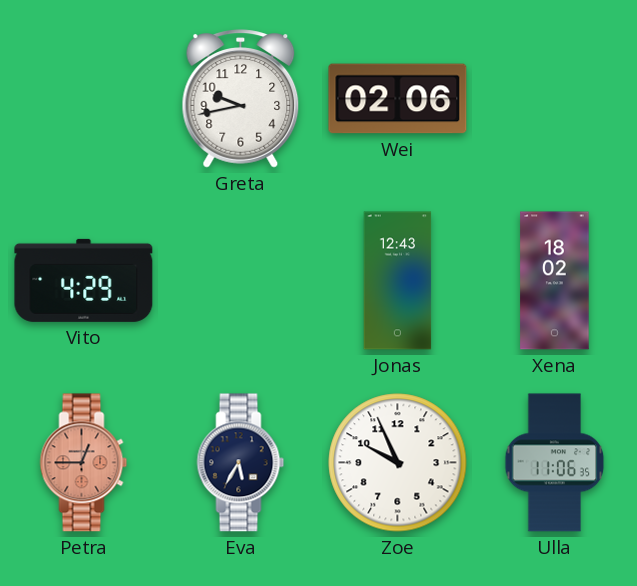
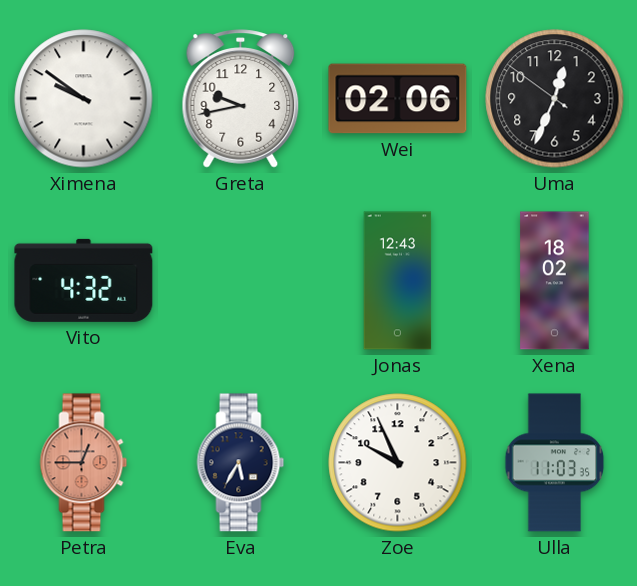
Ximena: none -> 9:51
Uma: none -> 12:33
Vito: 4:29 -> 4:32
Ulla: 11:06 -> 11:03
